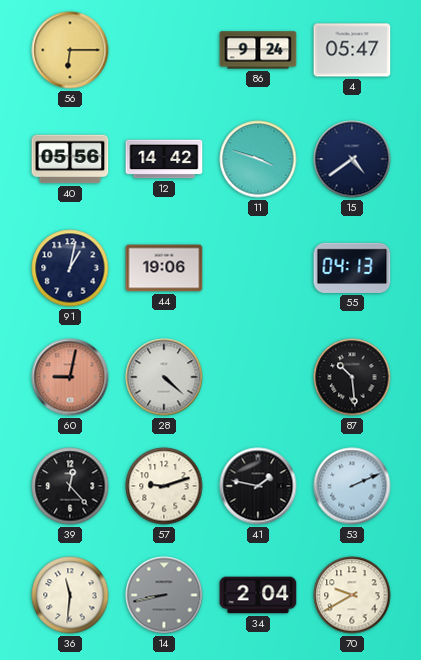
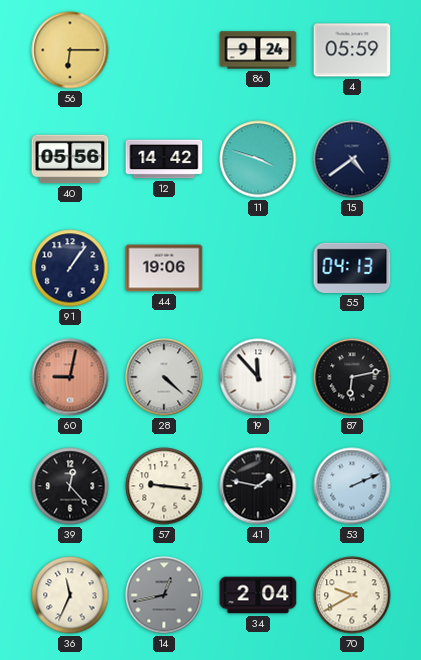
4: 05:47 -> 05:59
91: 1:02 -> 1:06
19: none -> 11:53
87: 10:29 -> 6:13
57: 9:12 -> 9:16
36: 11:31 -> 11:34
14: 8:43 -> 12:43
